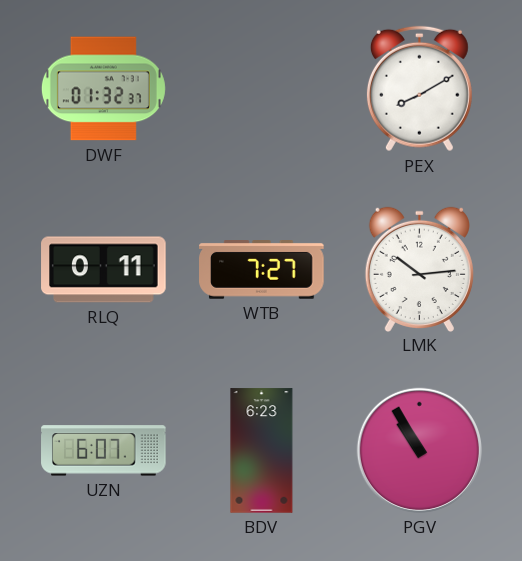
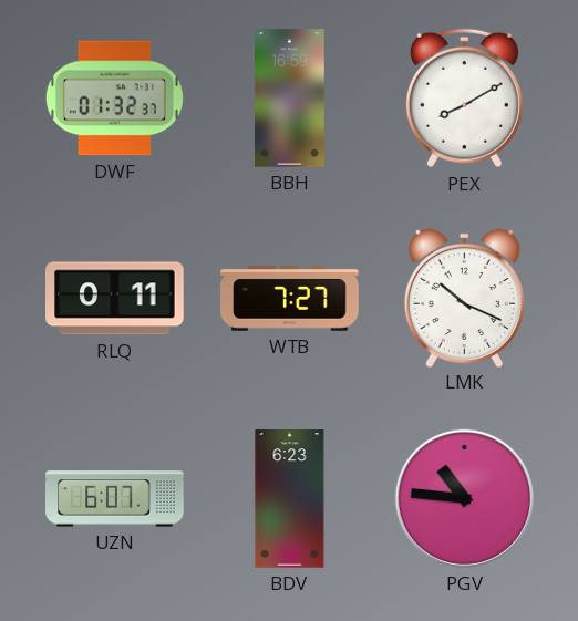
BBH: none -> 16:59
LMK: 10:14 -> 10:19
PGV: 10:55 -> 10:46
